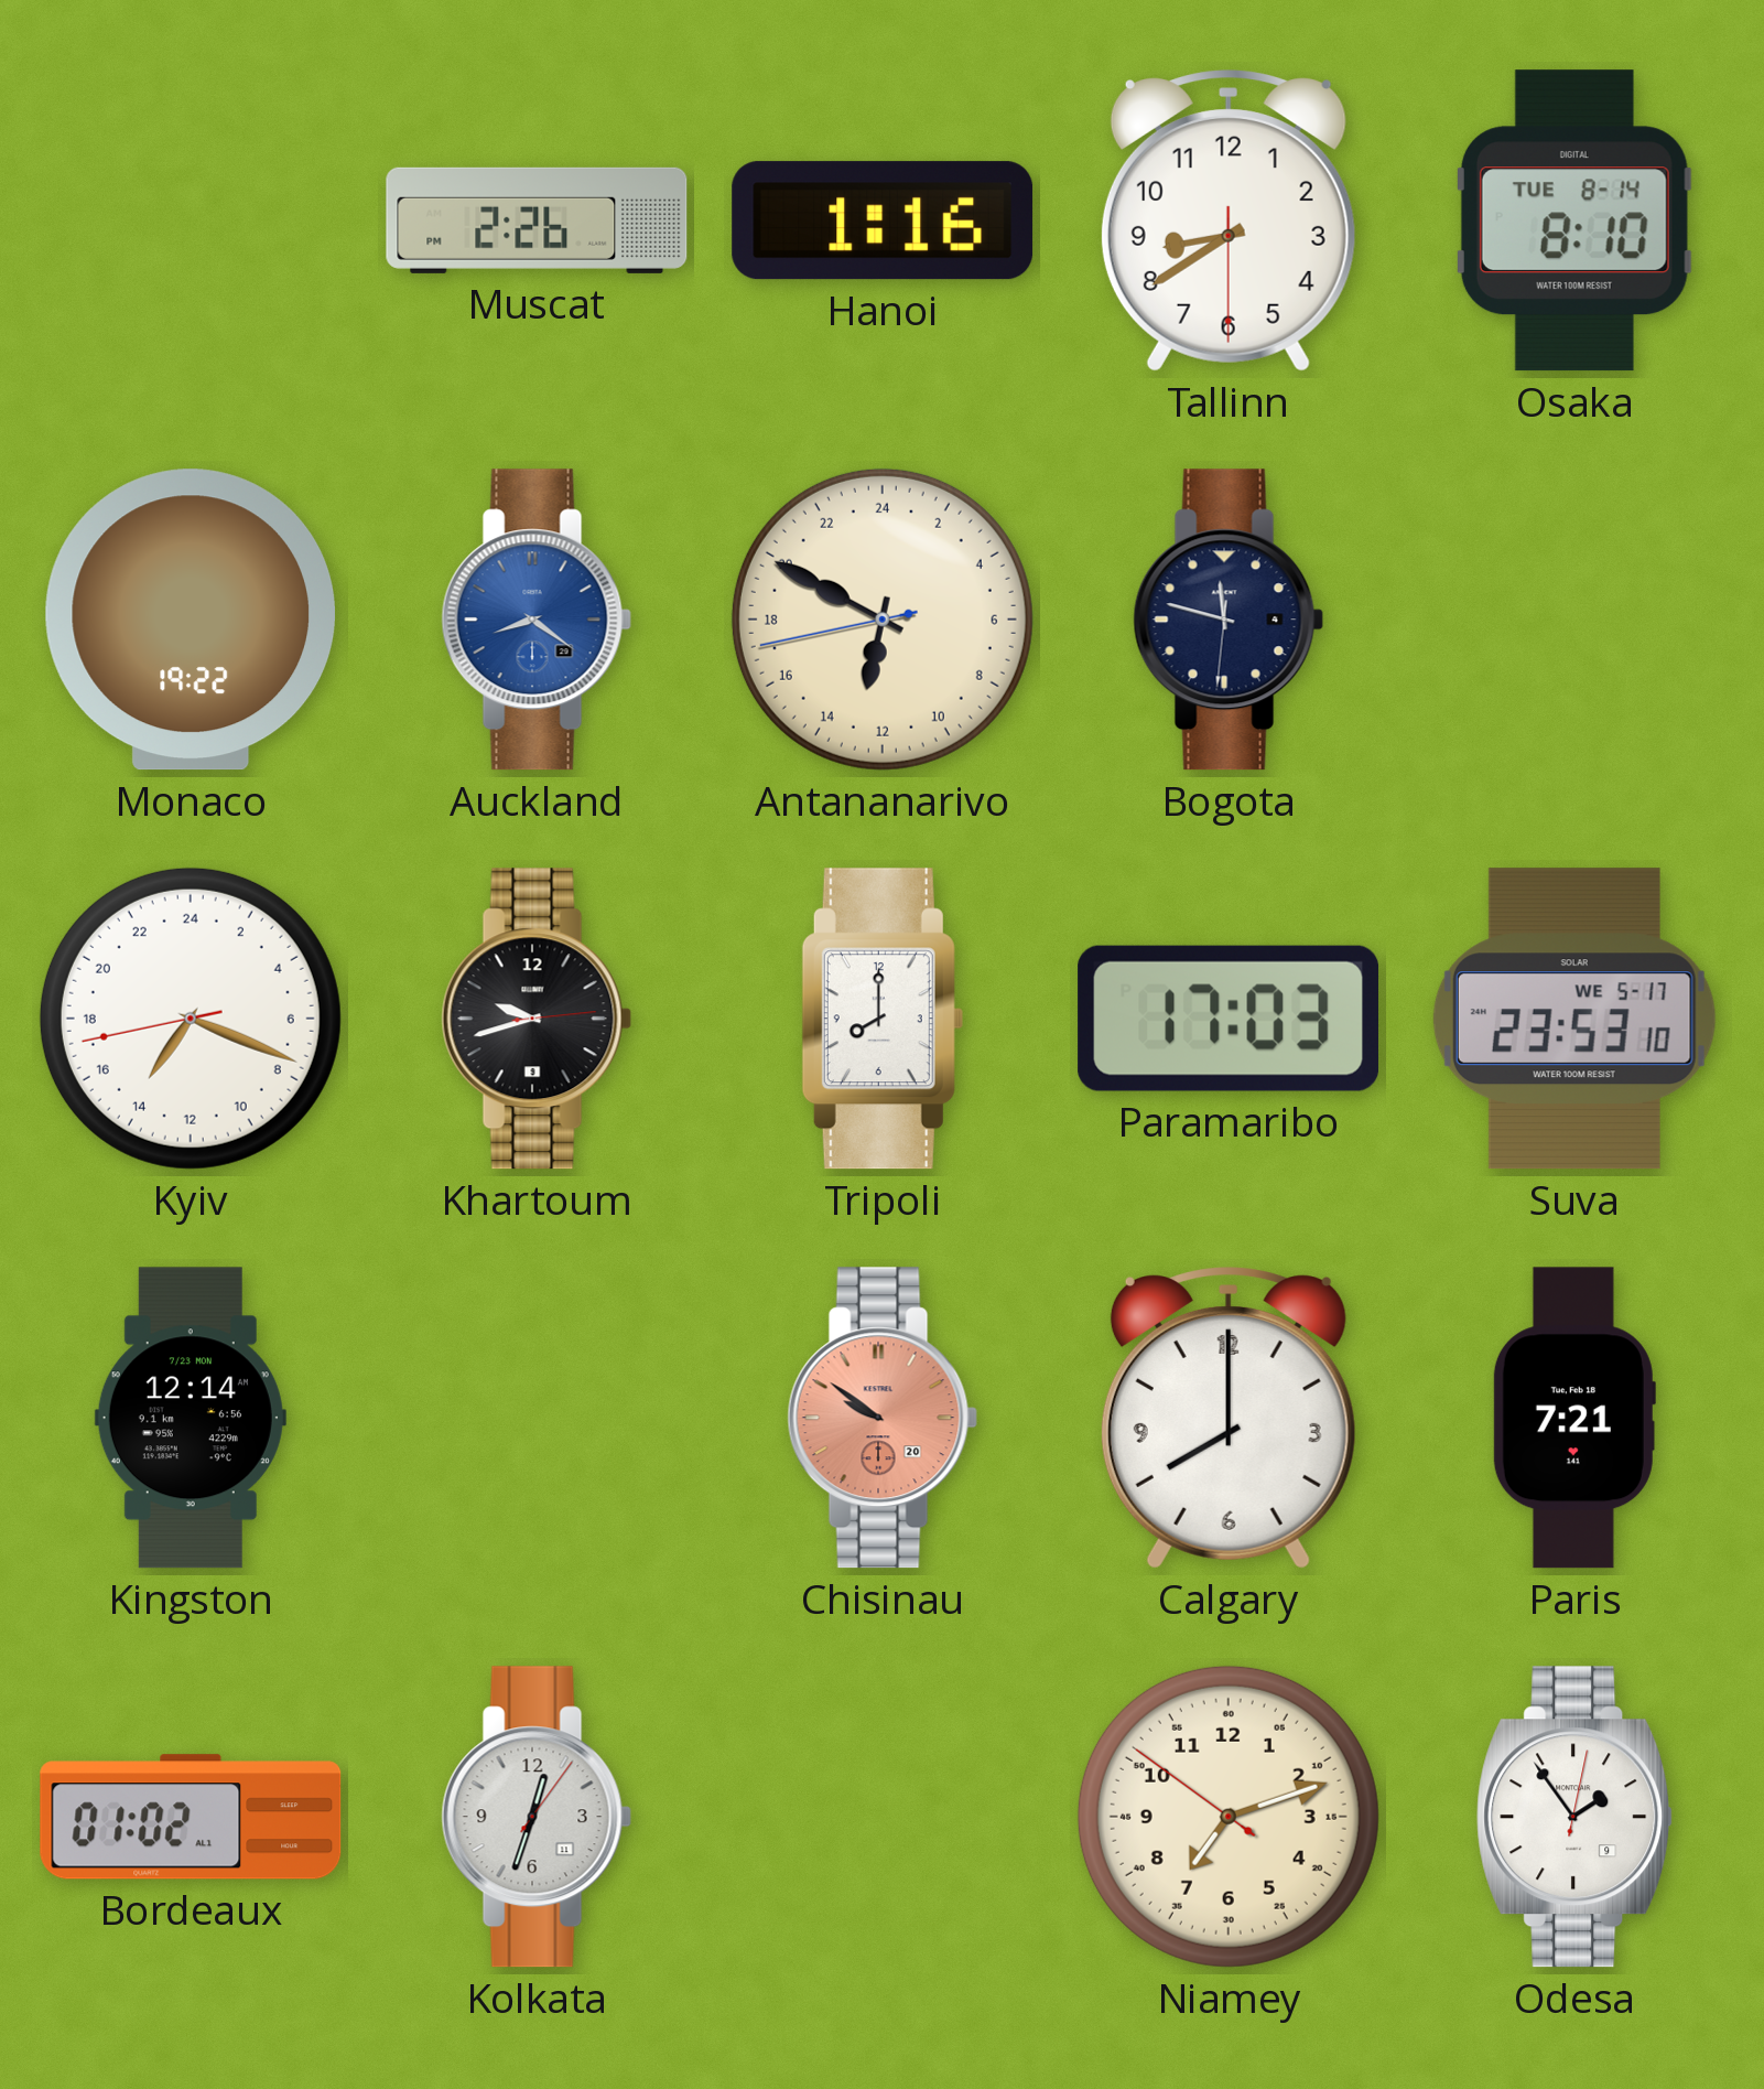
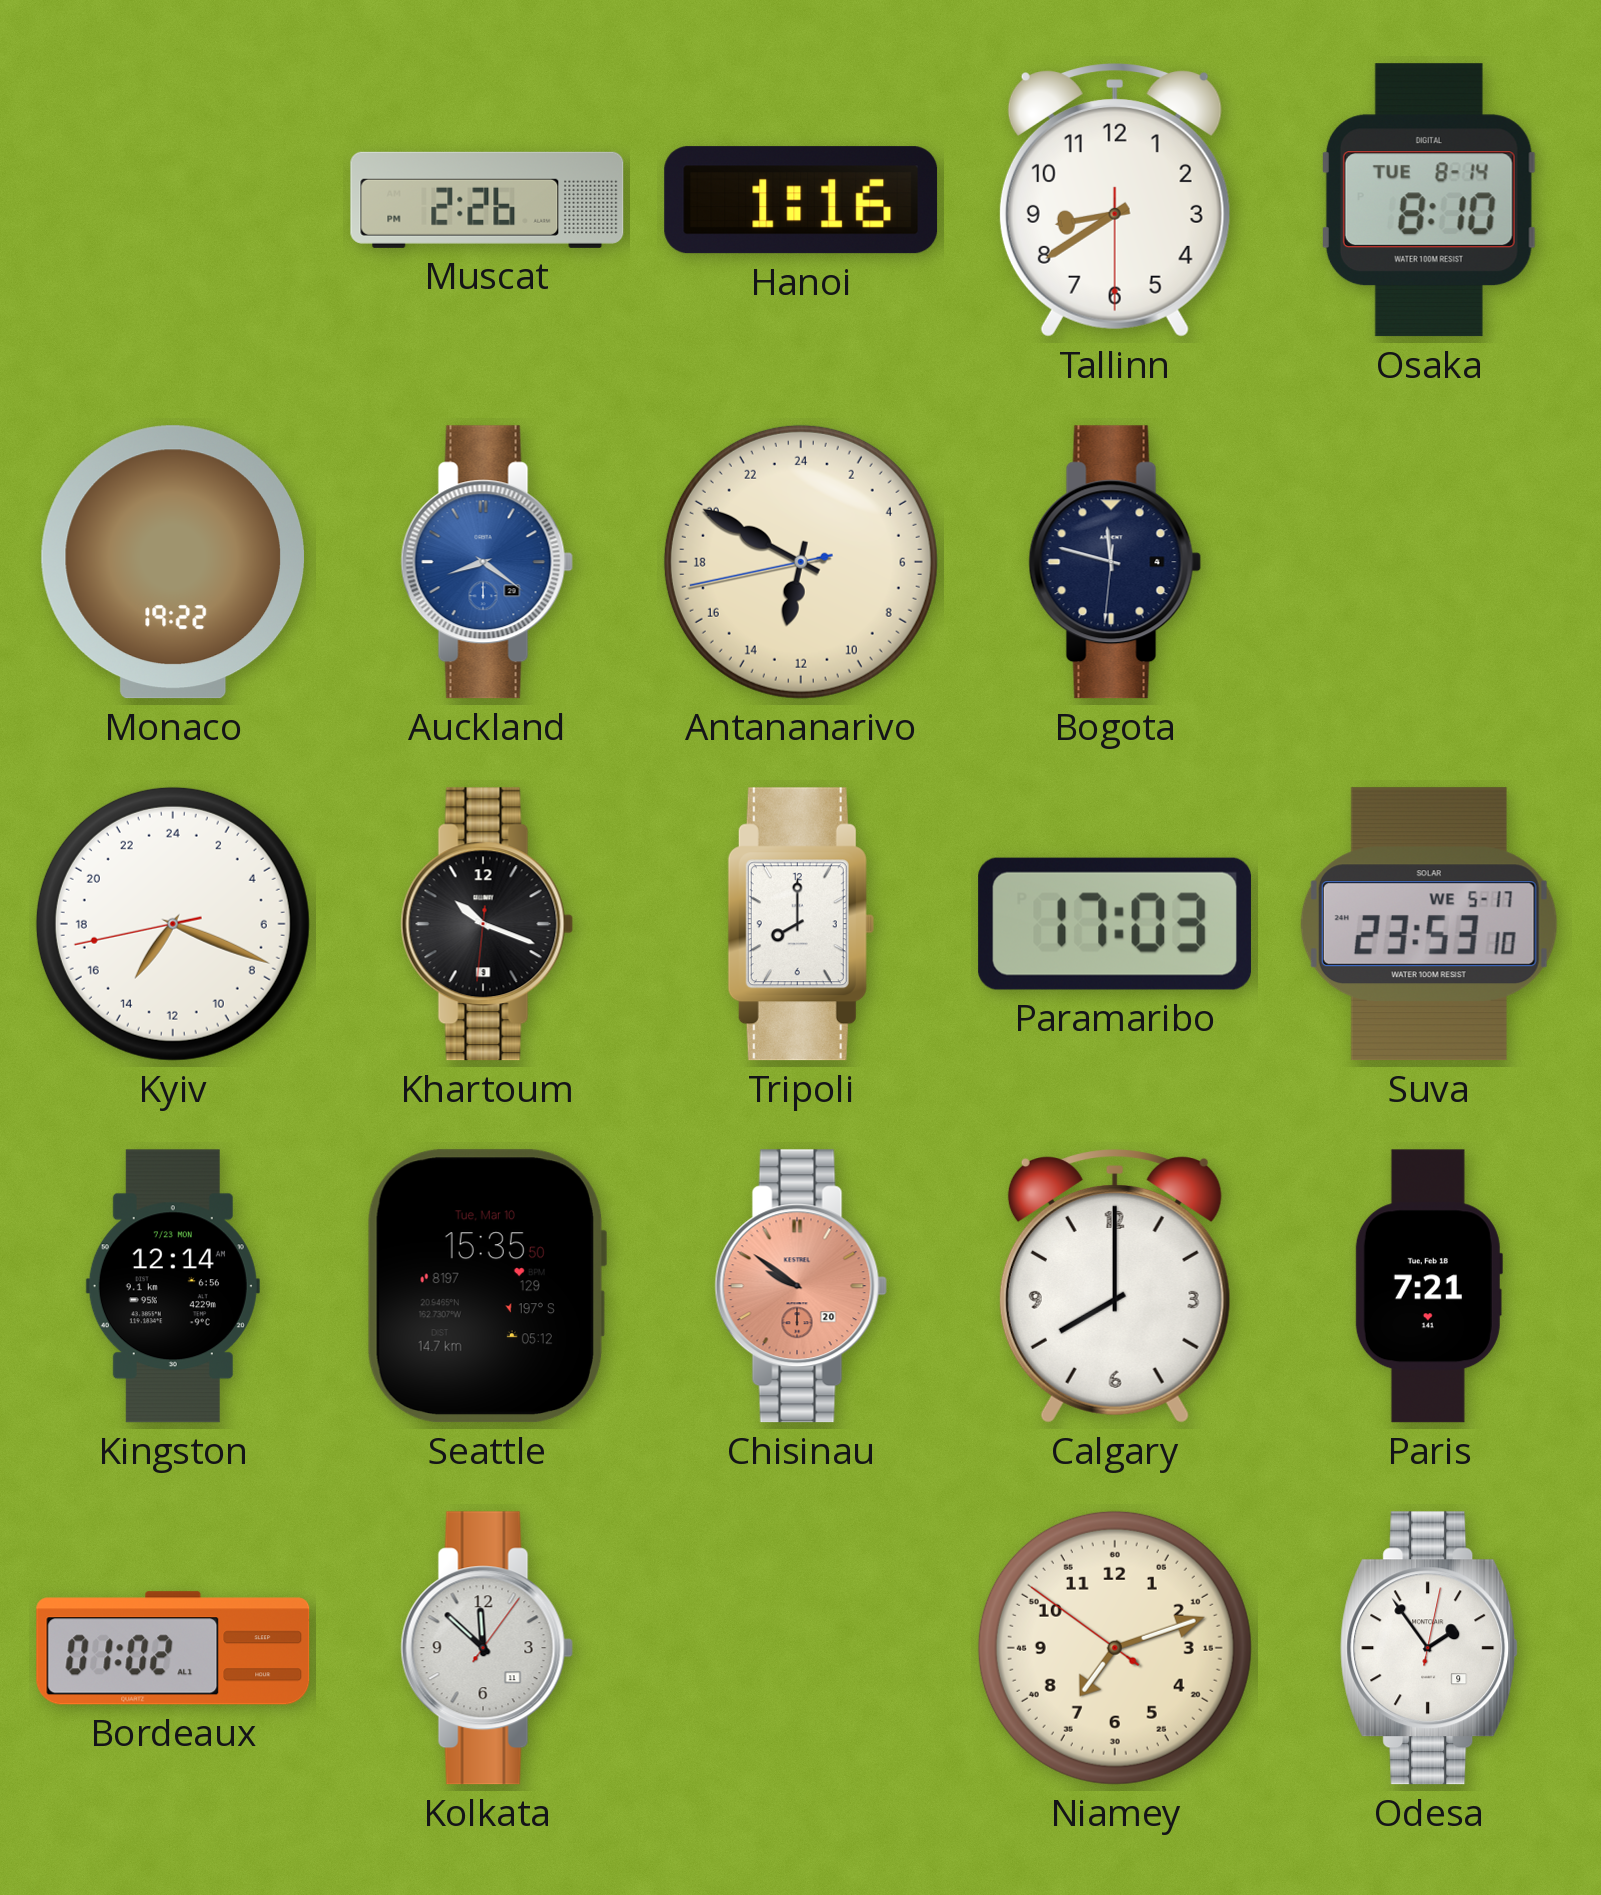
Khartoum: 9:42 -> 10:18
Seattle: none -> 15:35
Kolkata: 12:33 -> 11:52
